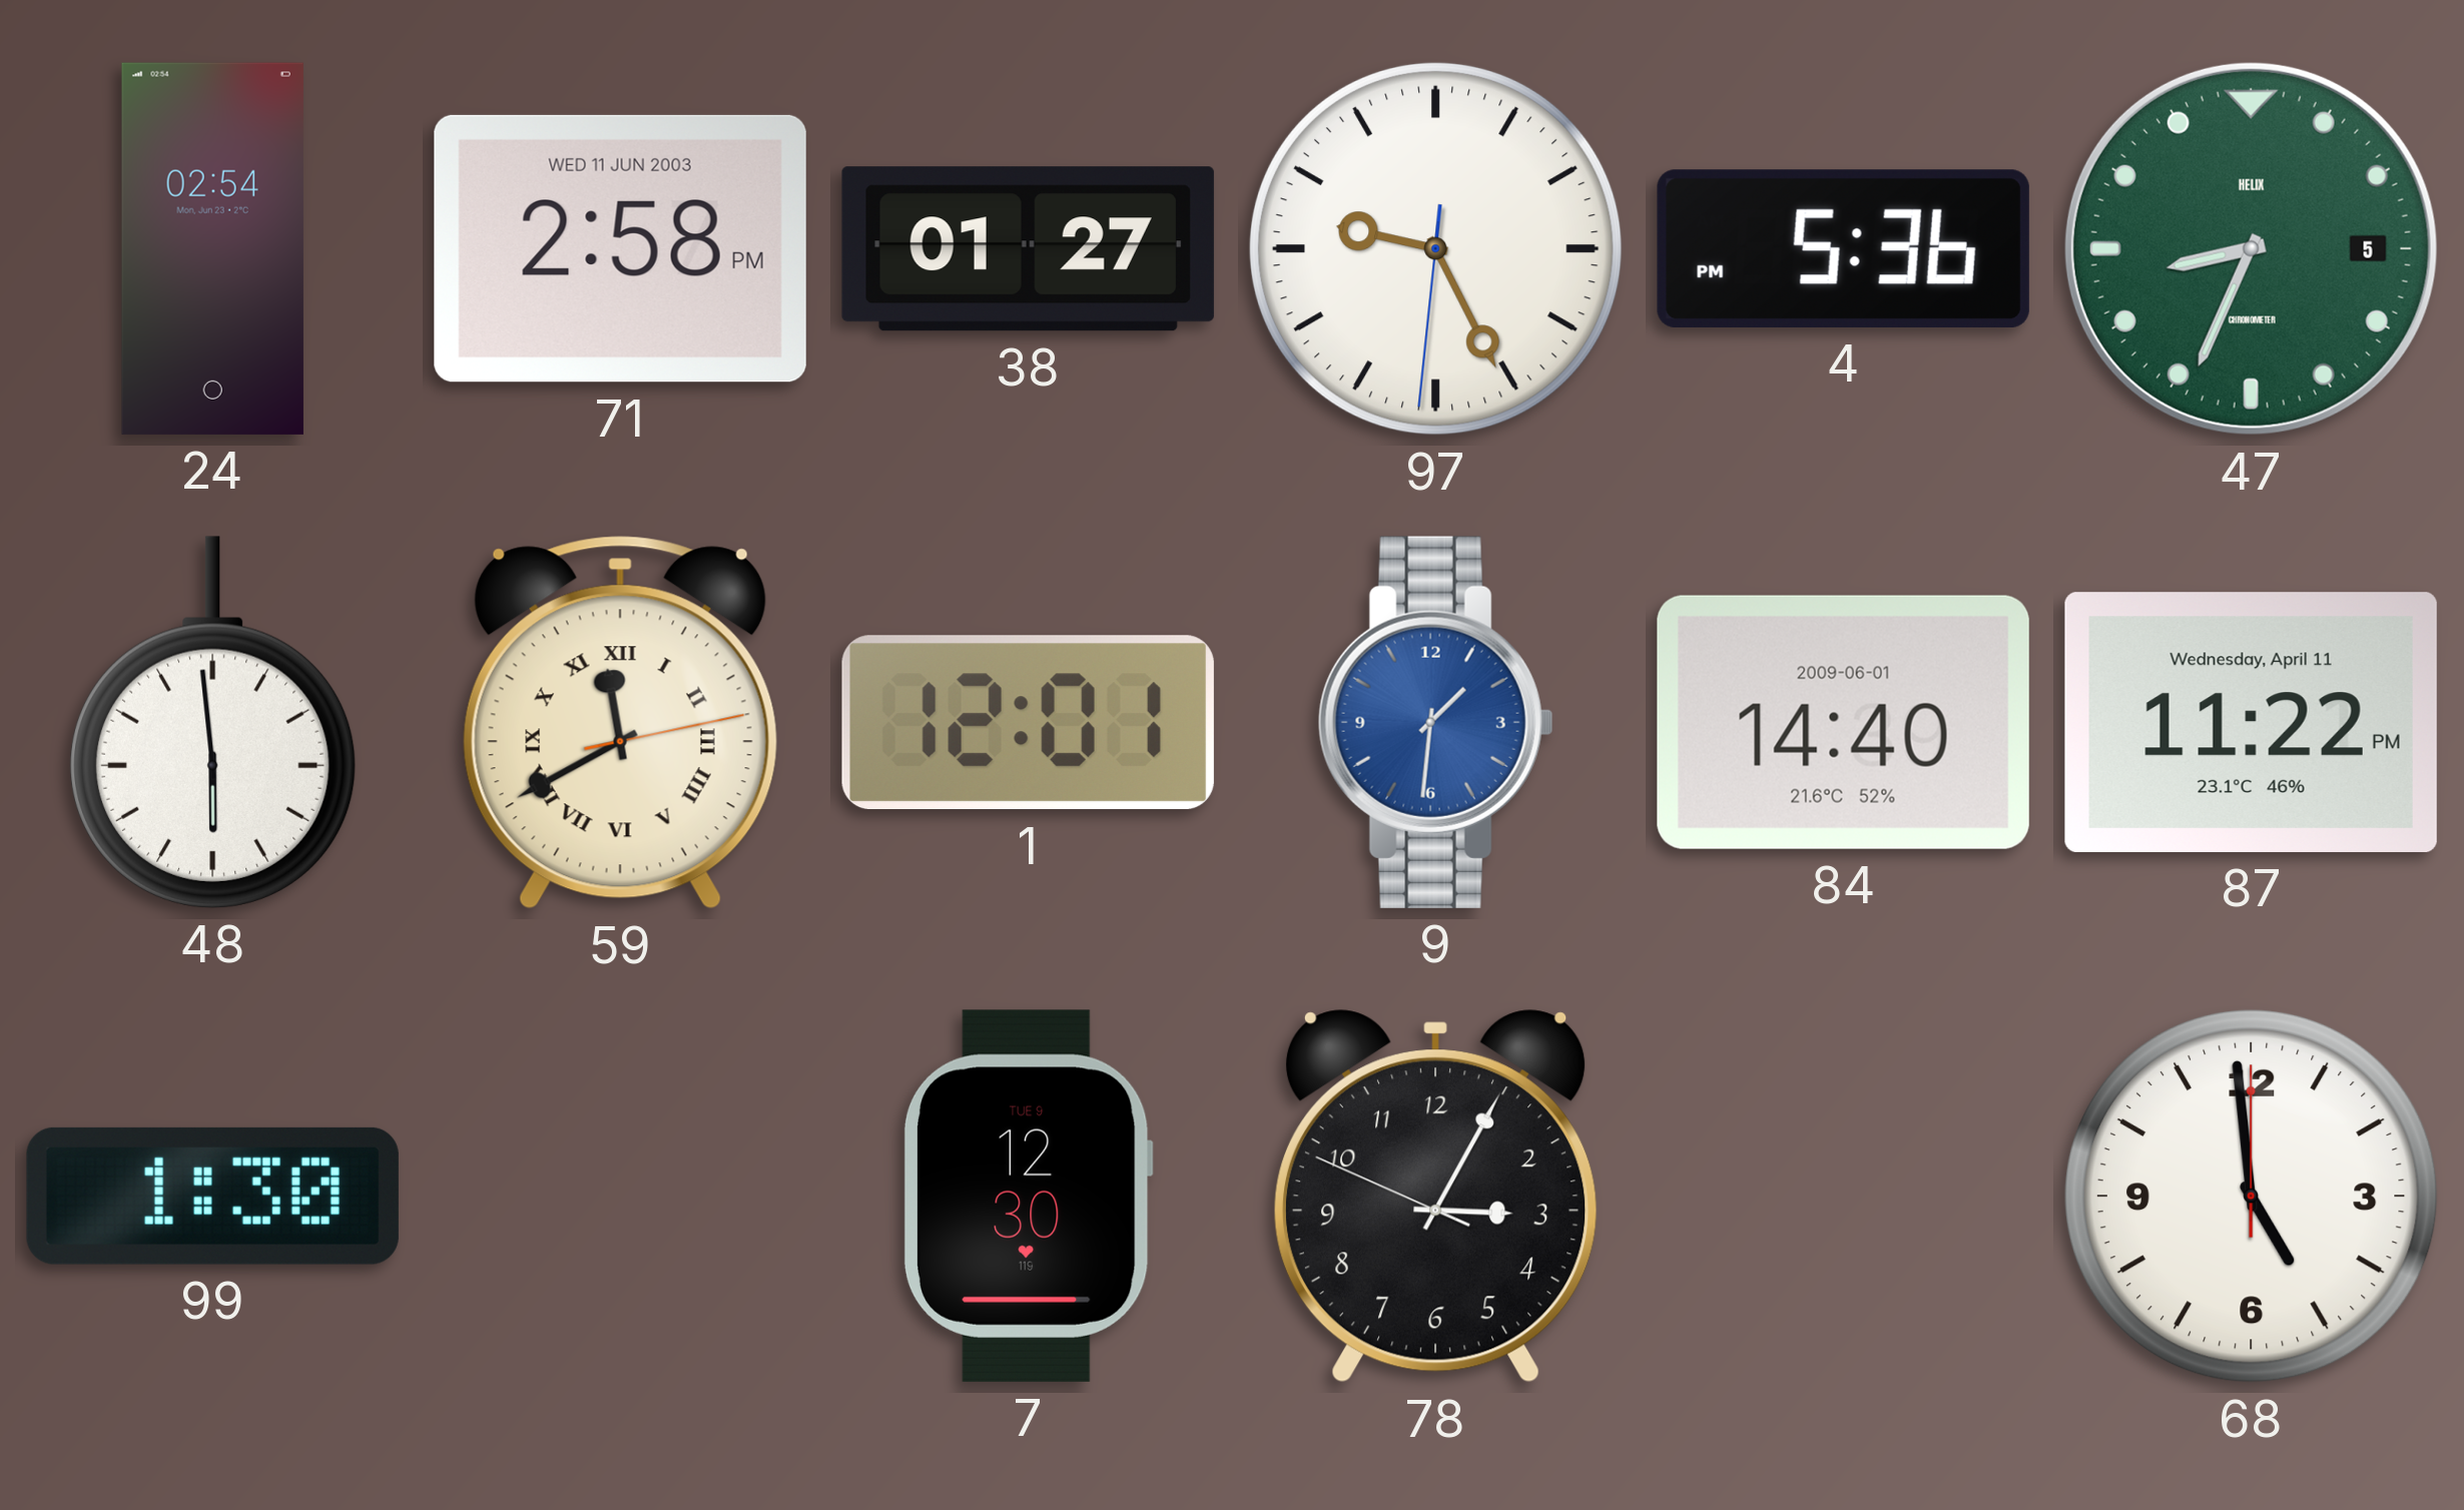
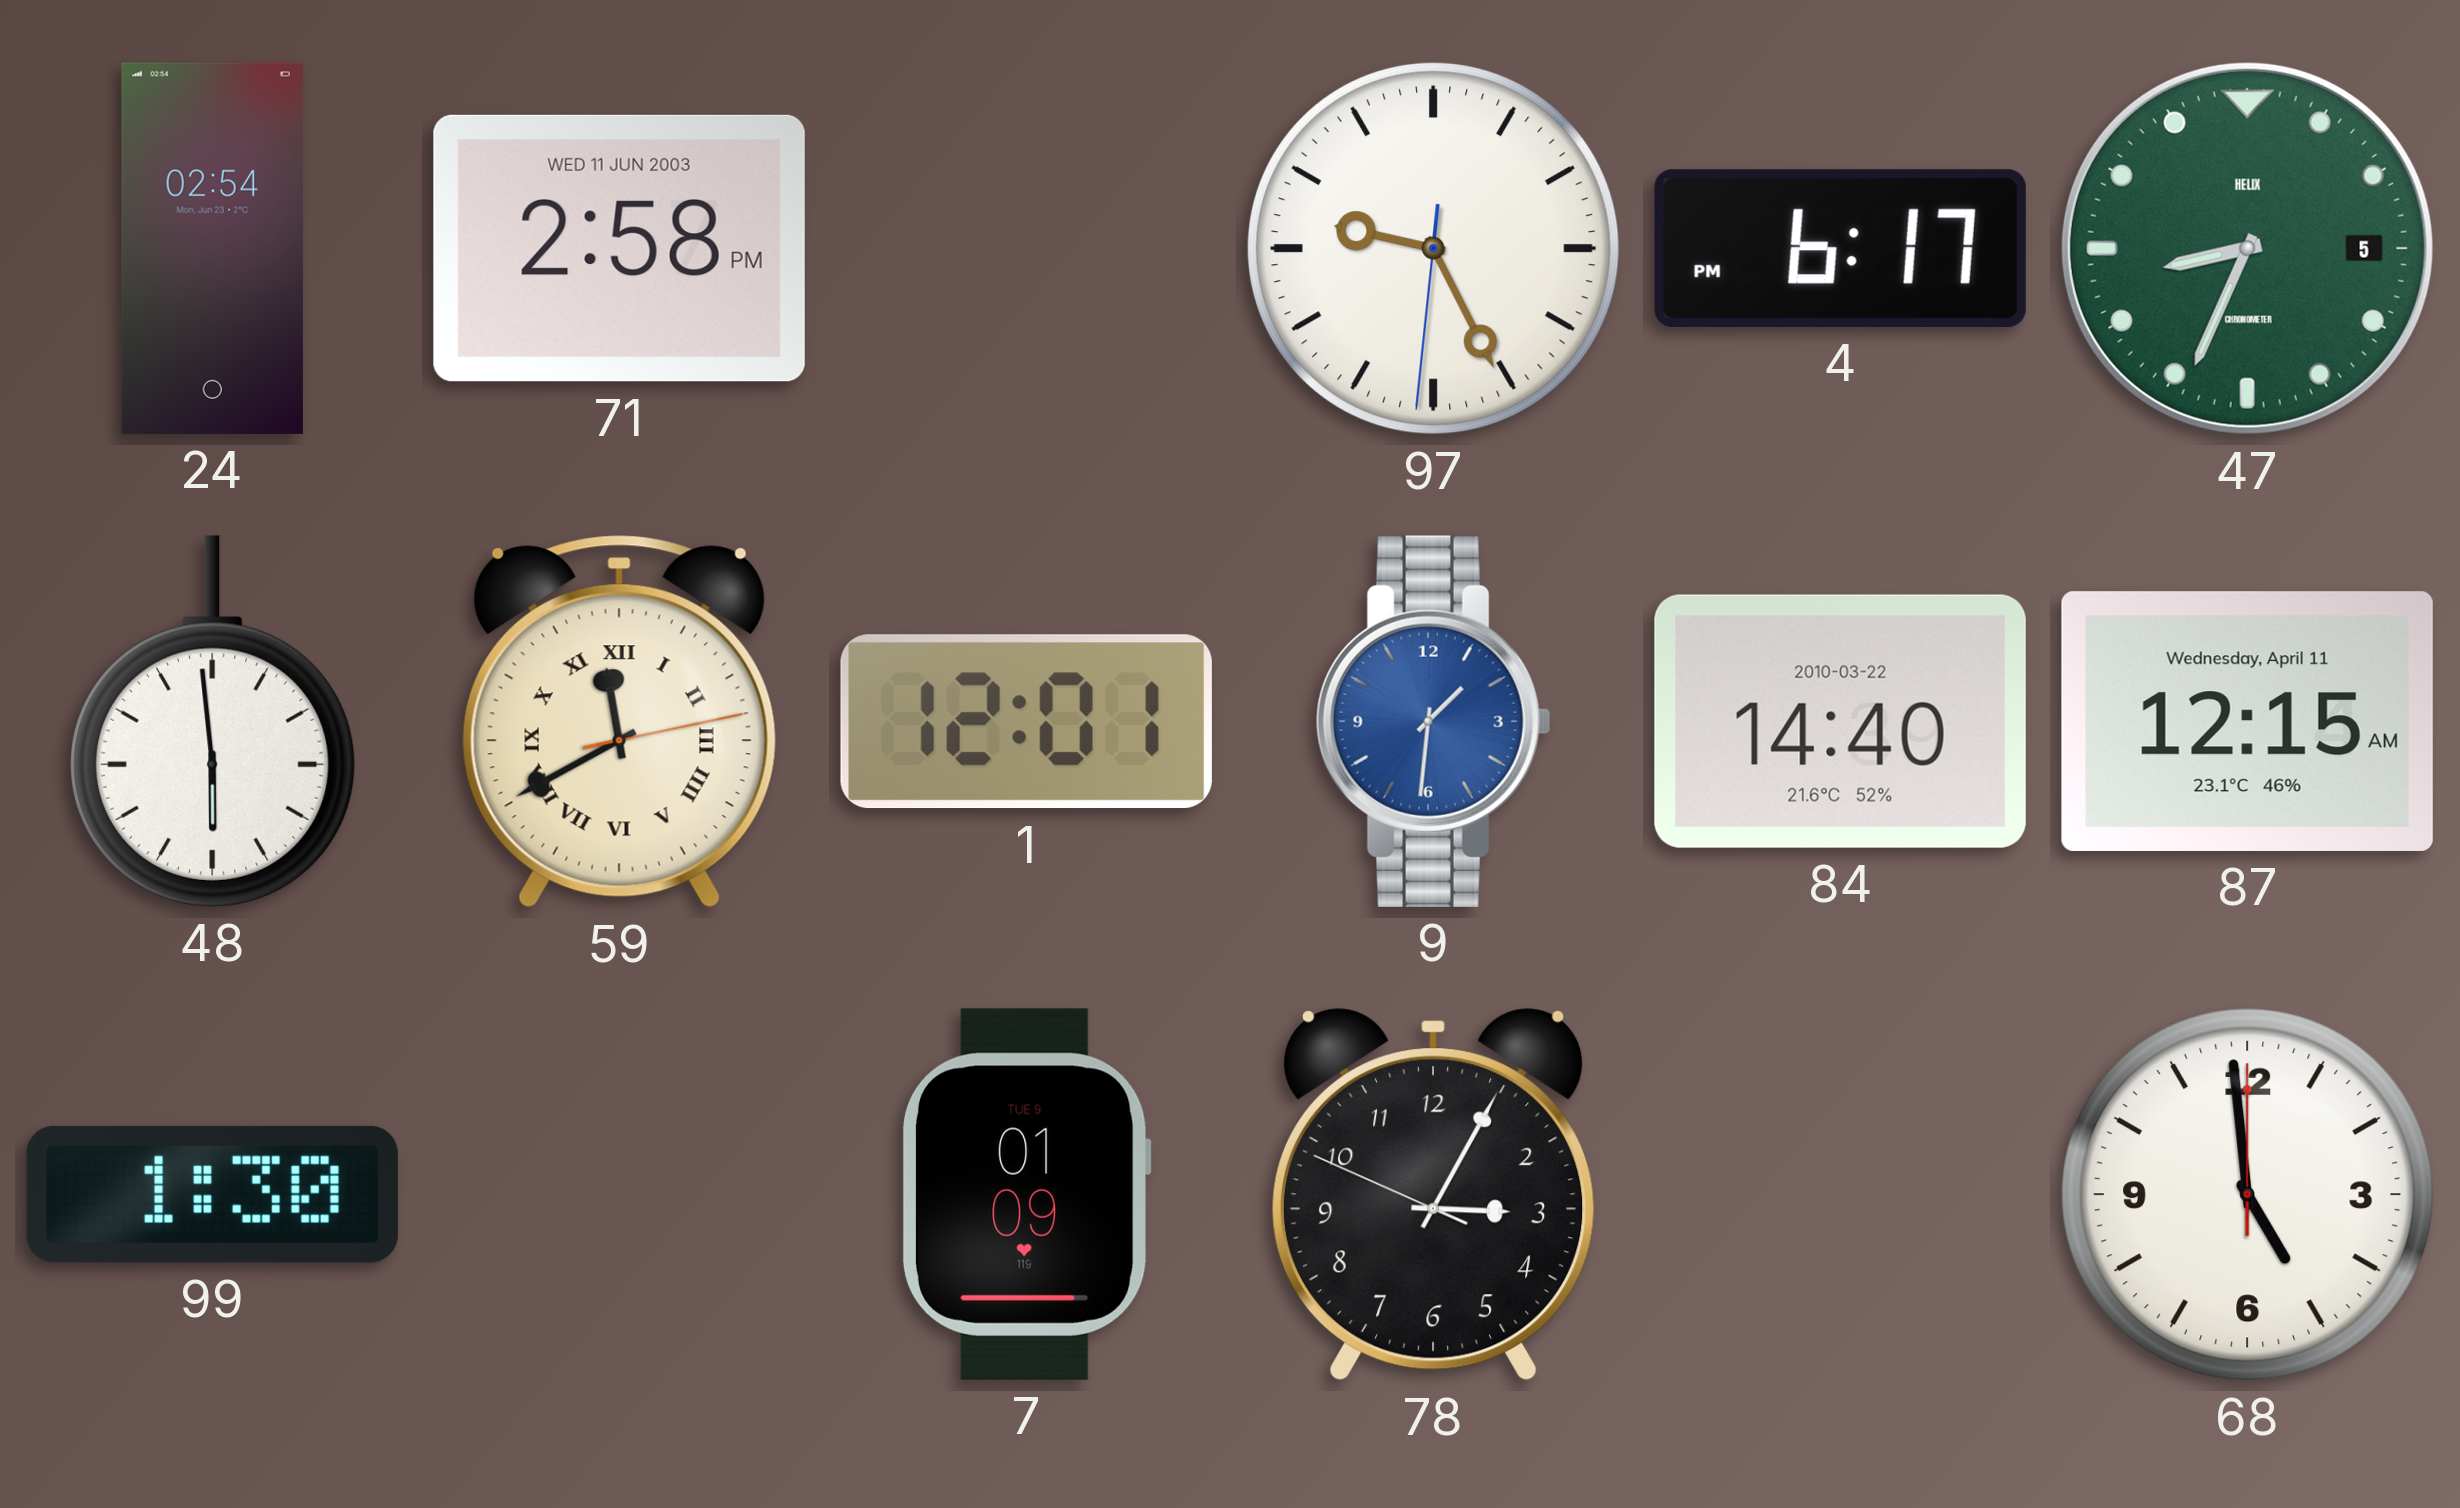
38: 01:27 -> none
4: 5:36 -> 6:17
84 date: 2009-06-01 -> 2010-03-22
87: 11:22 -> 12:15
7: 12:30 -> 01:09
